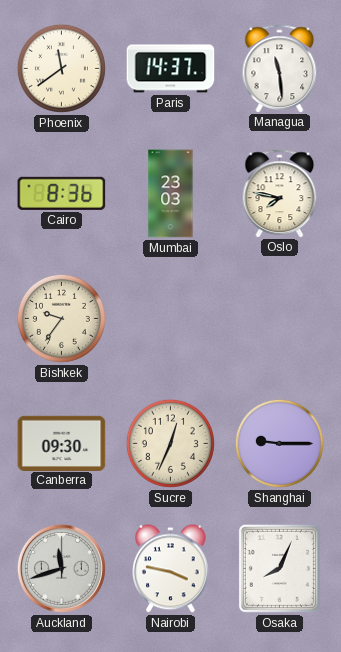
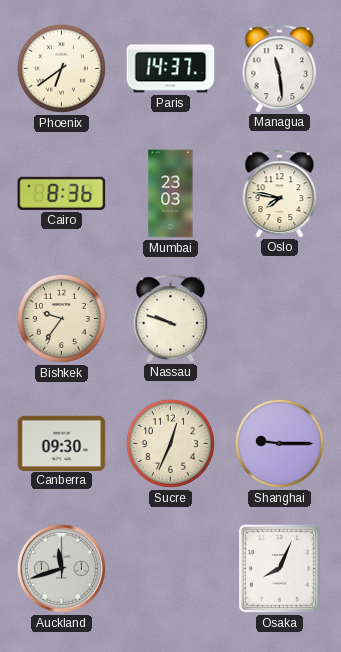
Phoenix: 11:39 -> 6:39
Nassau: none -> 9:48
Nairobi: 3:47 -> none
